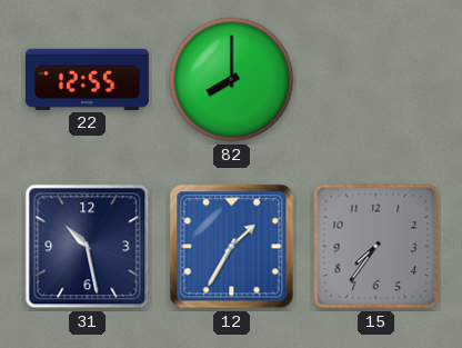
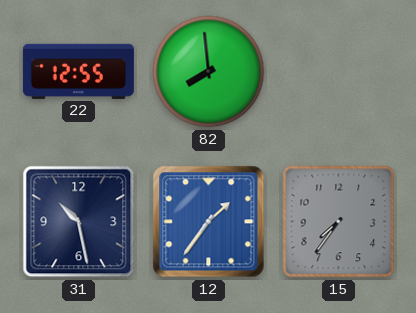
82: 8:00 -> 7:59
12: 1:35 -> 1:36
